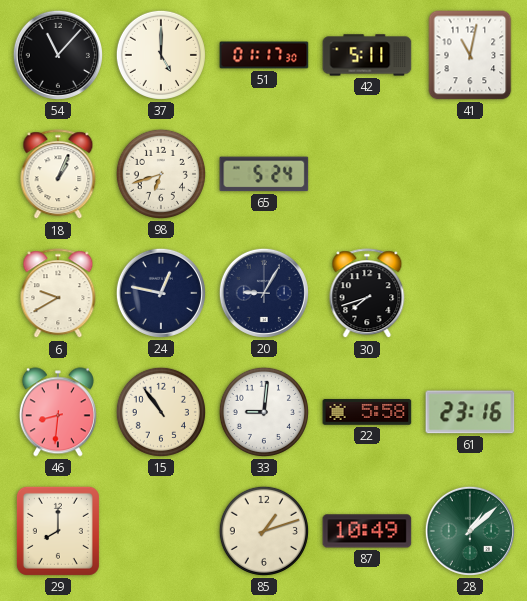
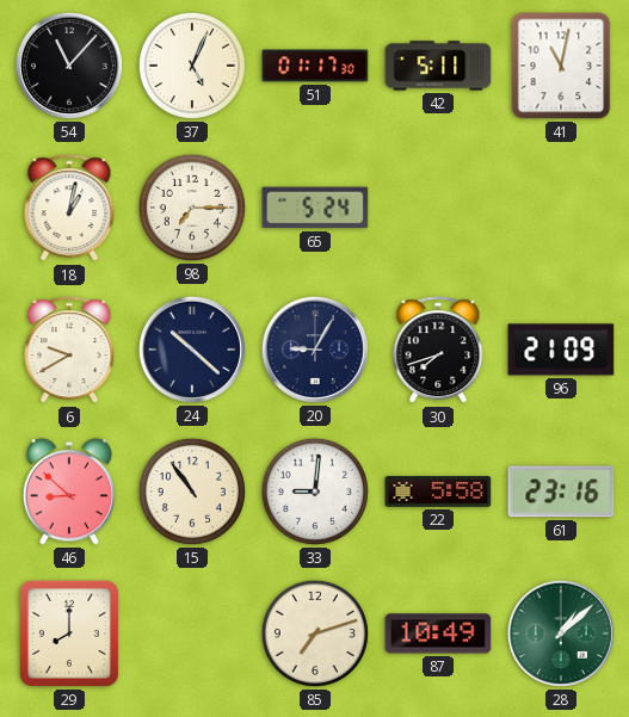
37: 5:00 -> 5:04
18: 1:04 -> 1:02
98: 6:42 -> 7:15
24: 12:47 -> 10:22
96: none -> 21:09
46: 8:31 -> 8:52
85: 1:12 -> 7:12
